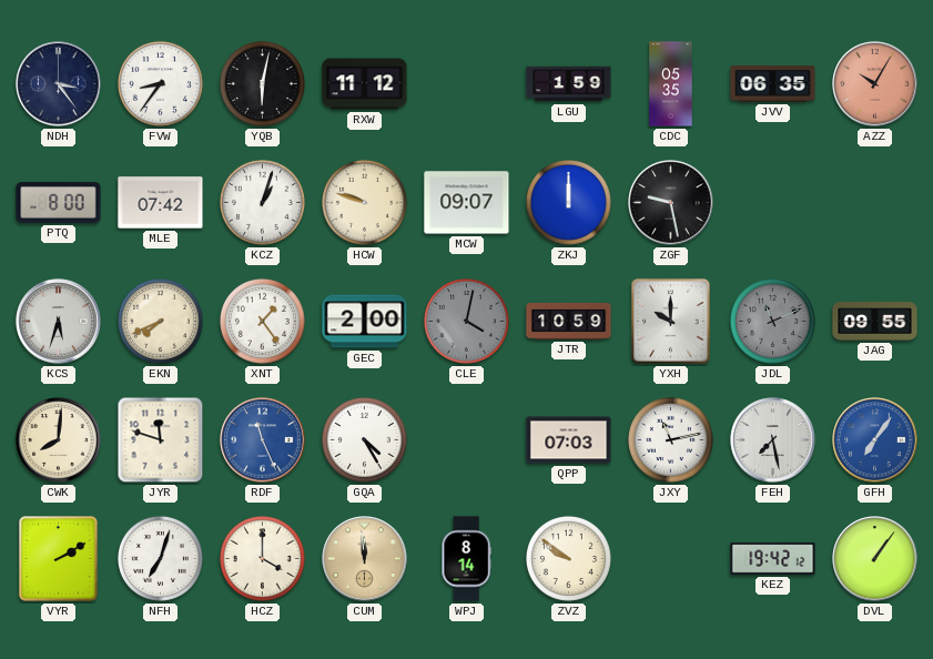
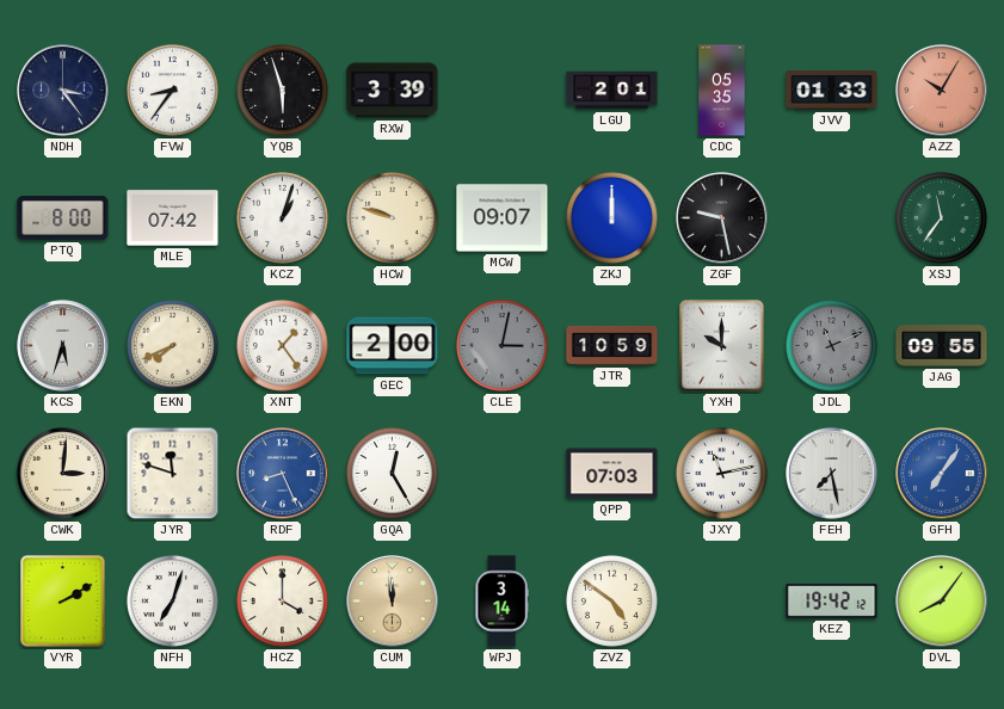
YQB: 6:02 -> 5:57
RXW: 11:12 -> 3:39
LGU: 1:59 -> 2:01
JVV: 06:35 -> 01:33
XSJ: none -> 11:36
CLE: 4:02 -> 3:02
CWK: 8:01 -> 3:01
RDF: 11:26 -> 8:26
GQA: 4:25 -> 12:25
WPJ: 8:14 -> 3:14
ZVZ: 9:51 -> 4:51
DVL: 1:06 -> 8:06
